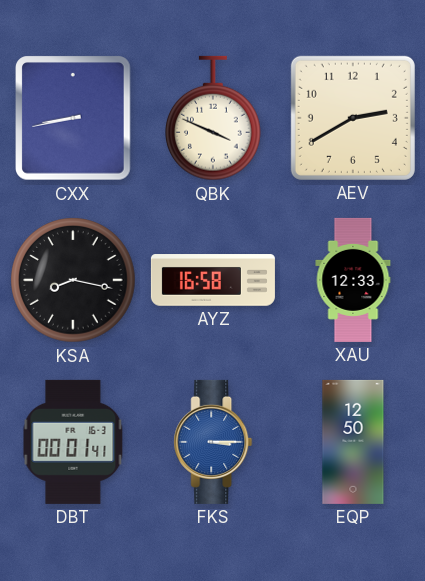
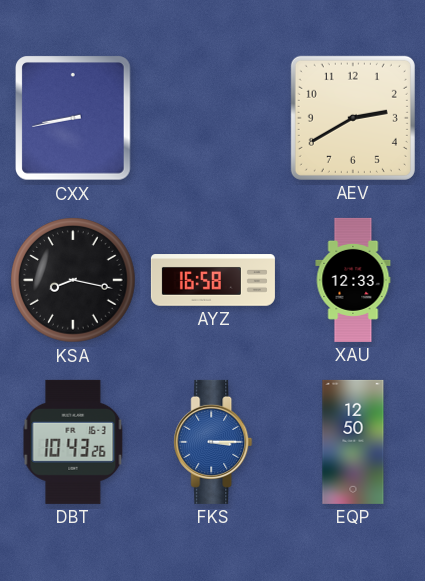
QBK: 3:49 -> none
DBT: 00:01 -> 10:43
